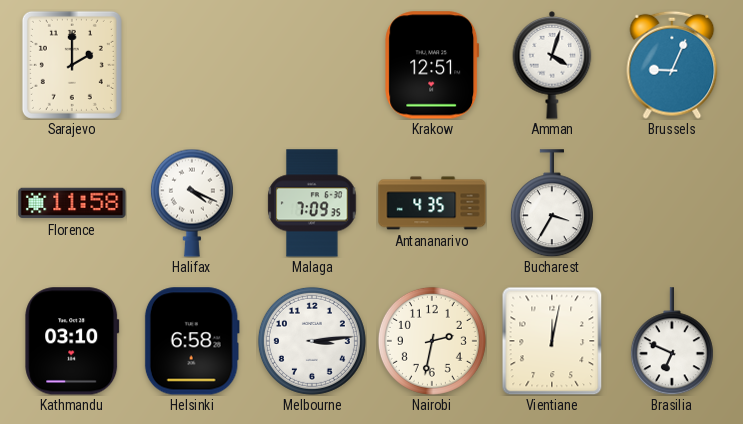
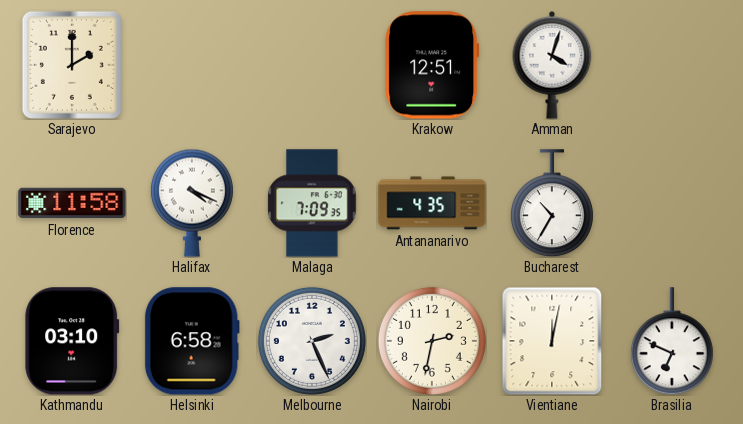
Brussels: 9:04 -> none
Bucharest: 3:35 -> 10:35
Melbourne: 3:14 -> 2:26
